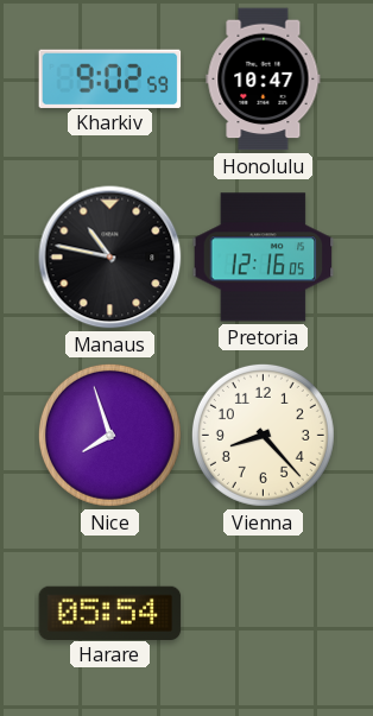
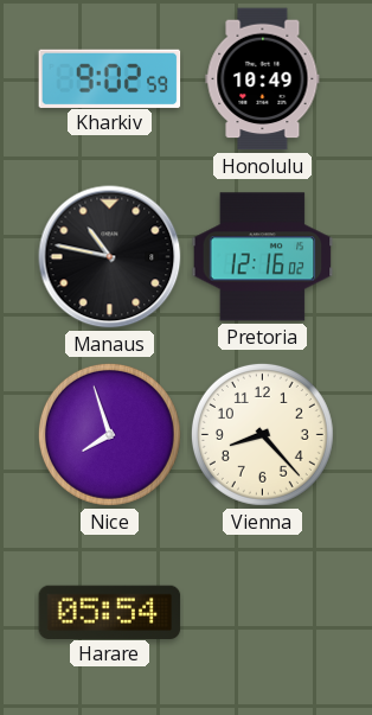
Honolulu: 10:47 -> 10:49
Pretoria: 12:16:05 -> 12:16:02
